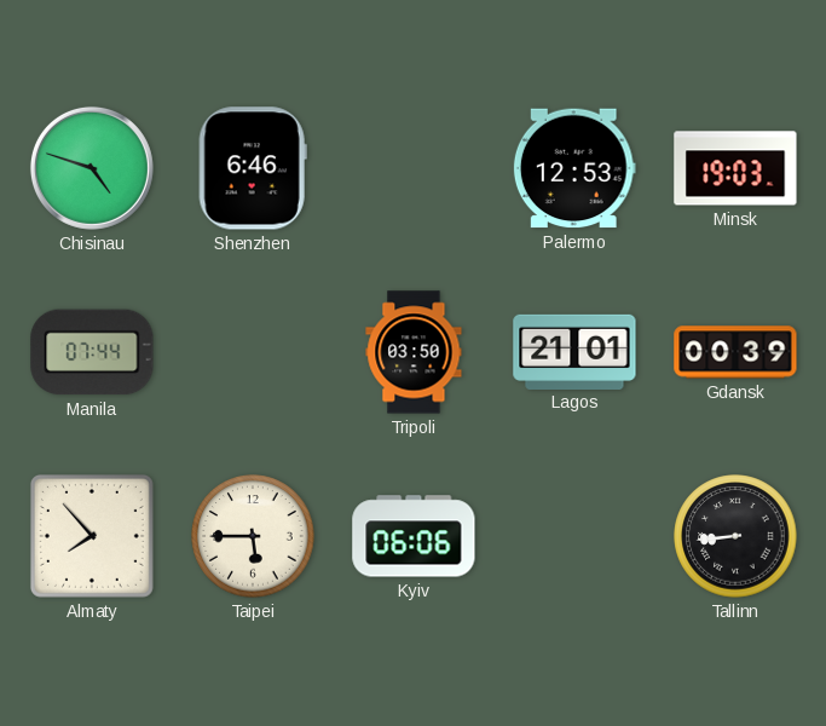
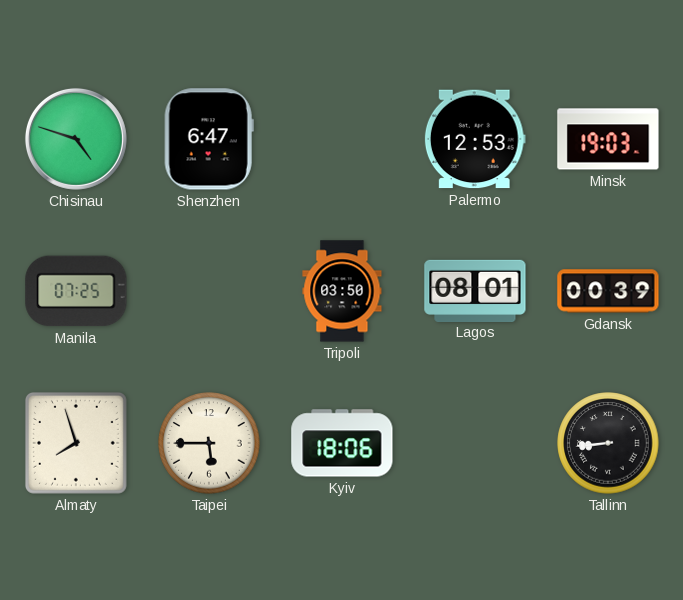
Shenzhen: 6:46 -> 6:47
Manila: 07:44 -> 07:25
Lagos: 21:01 -> 08:01
Almaty: 7:53 -> 7:57
Kyiv: 06:06 -> 18:06
